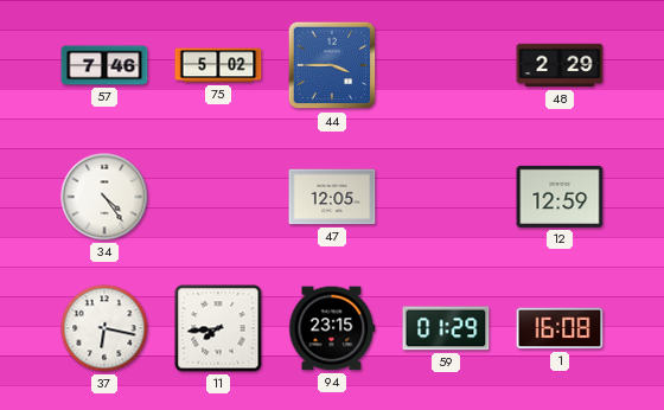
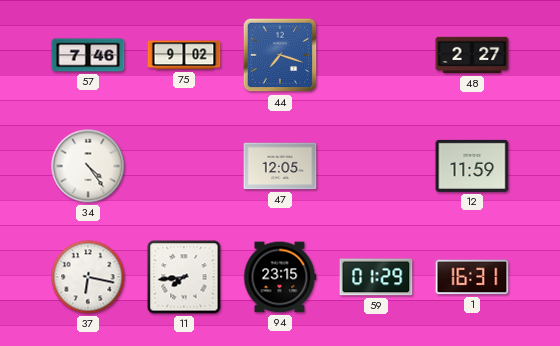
75: 5:02 -> 9:02
44: 3:45 -> 7:18
48: 2:29 -> 2:27
12: 12:59 -> 11:59
1: 16:08 -> 16:31
